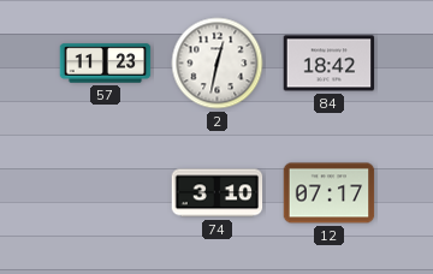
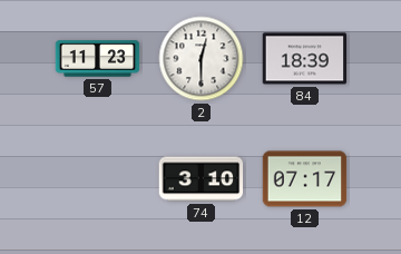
2: 12:32 -> 12:30
84: 18:42 -> 18:39
